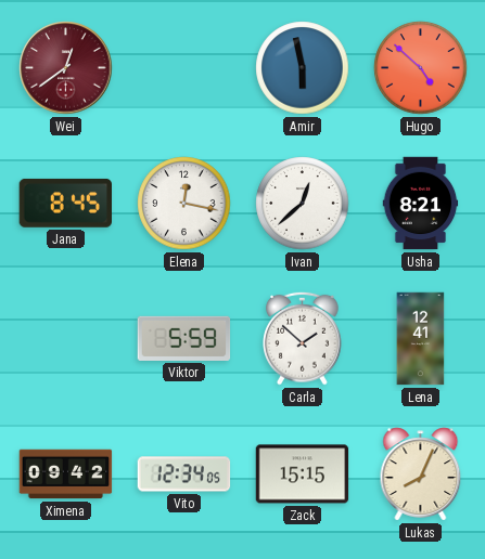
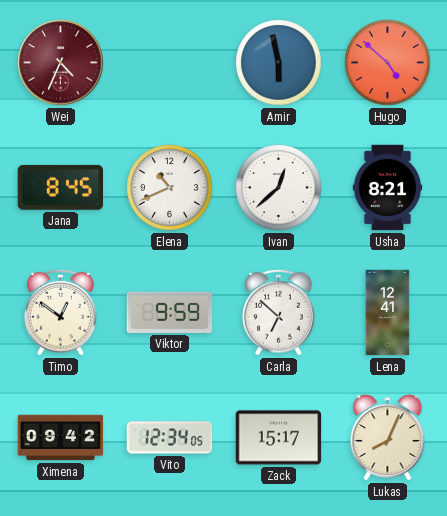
Wei: 12:39 -> 4:34
Elena: 12:17 -> 10:41
Timo: none -> 12:51
Viktor: 5:59 -> 9:59
Carla: 1:52 -> 6:52
Zack: 15:15 -> 15:17
